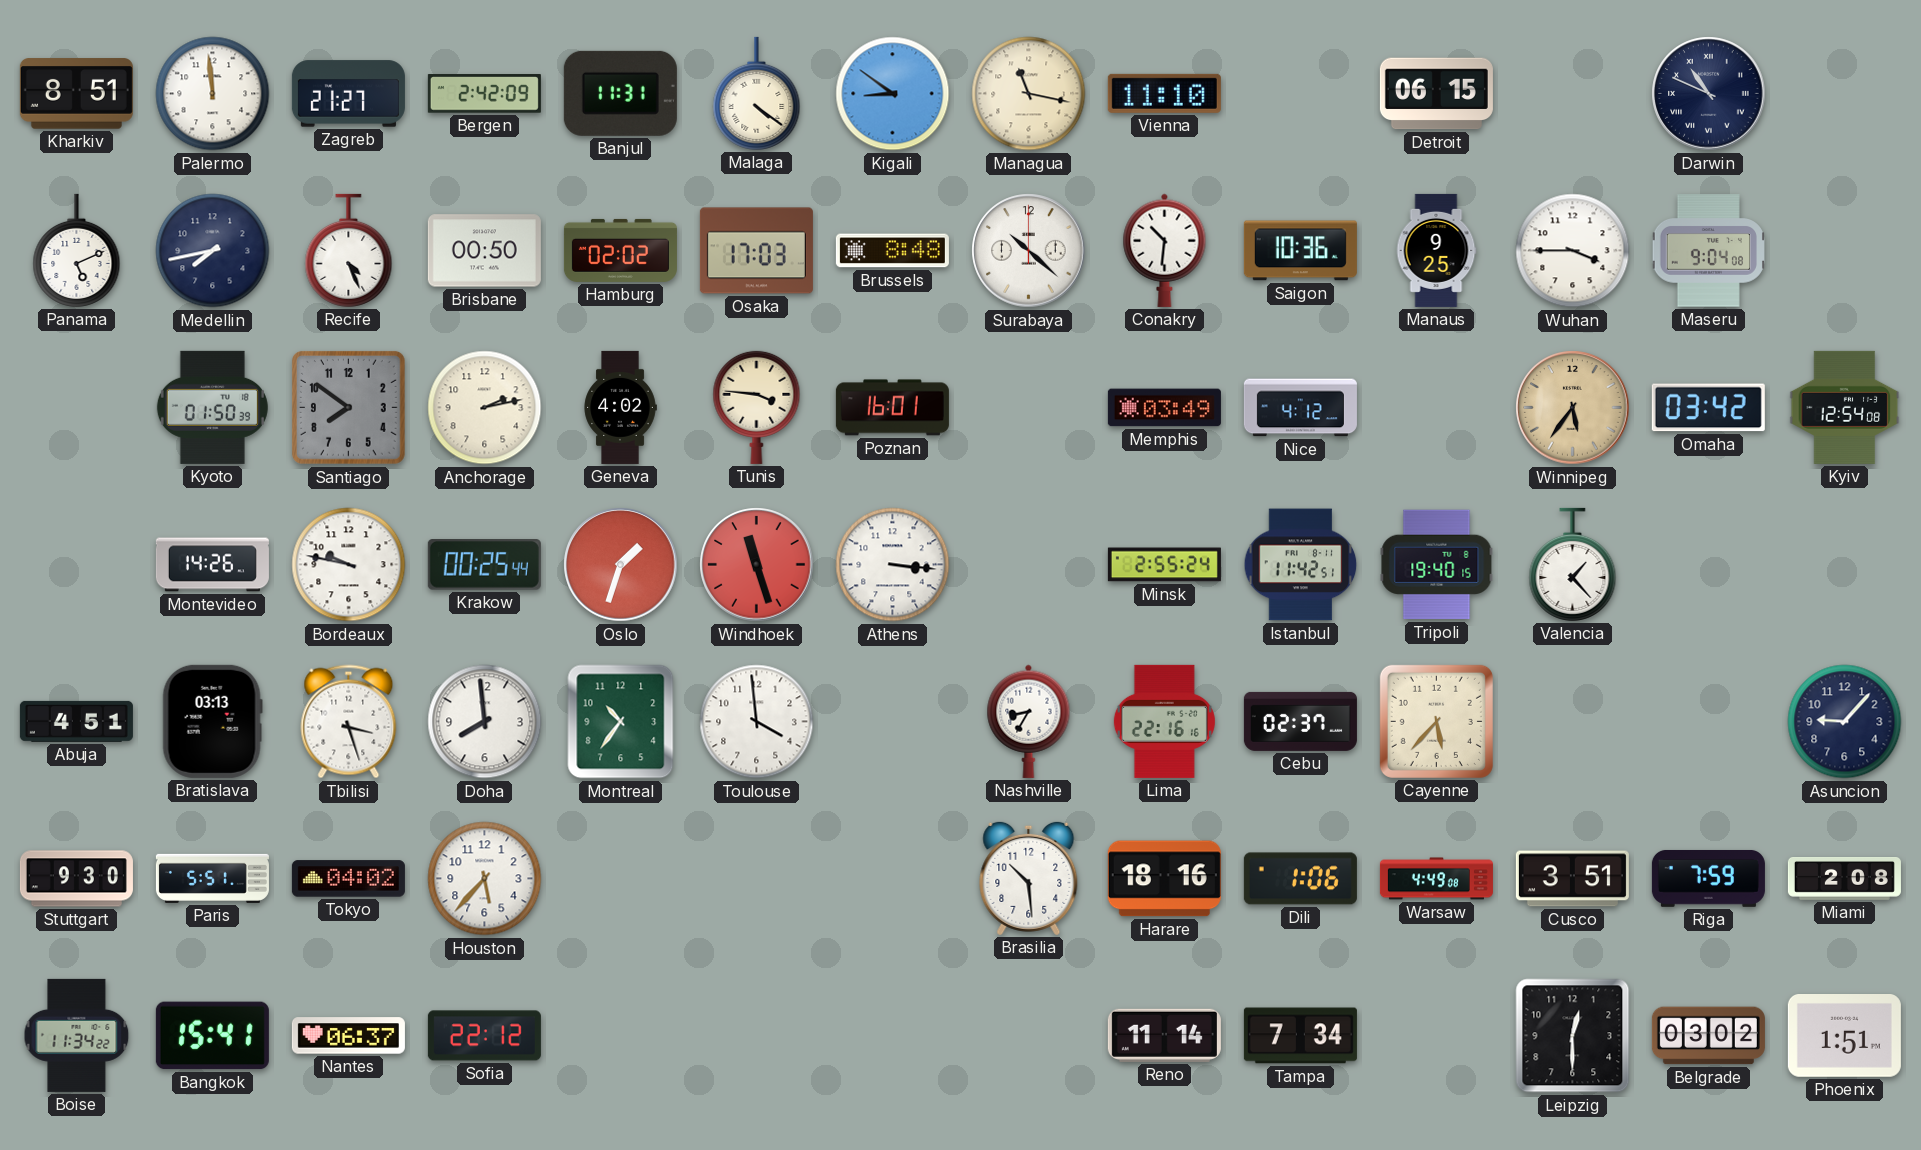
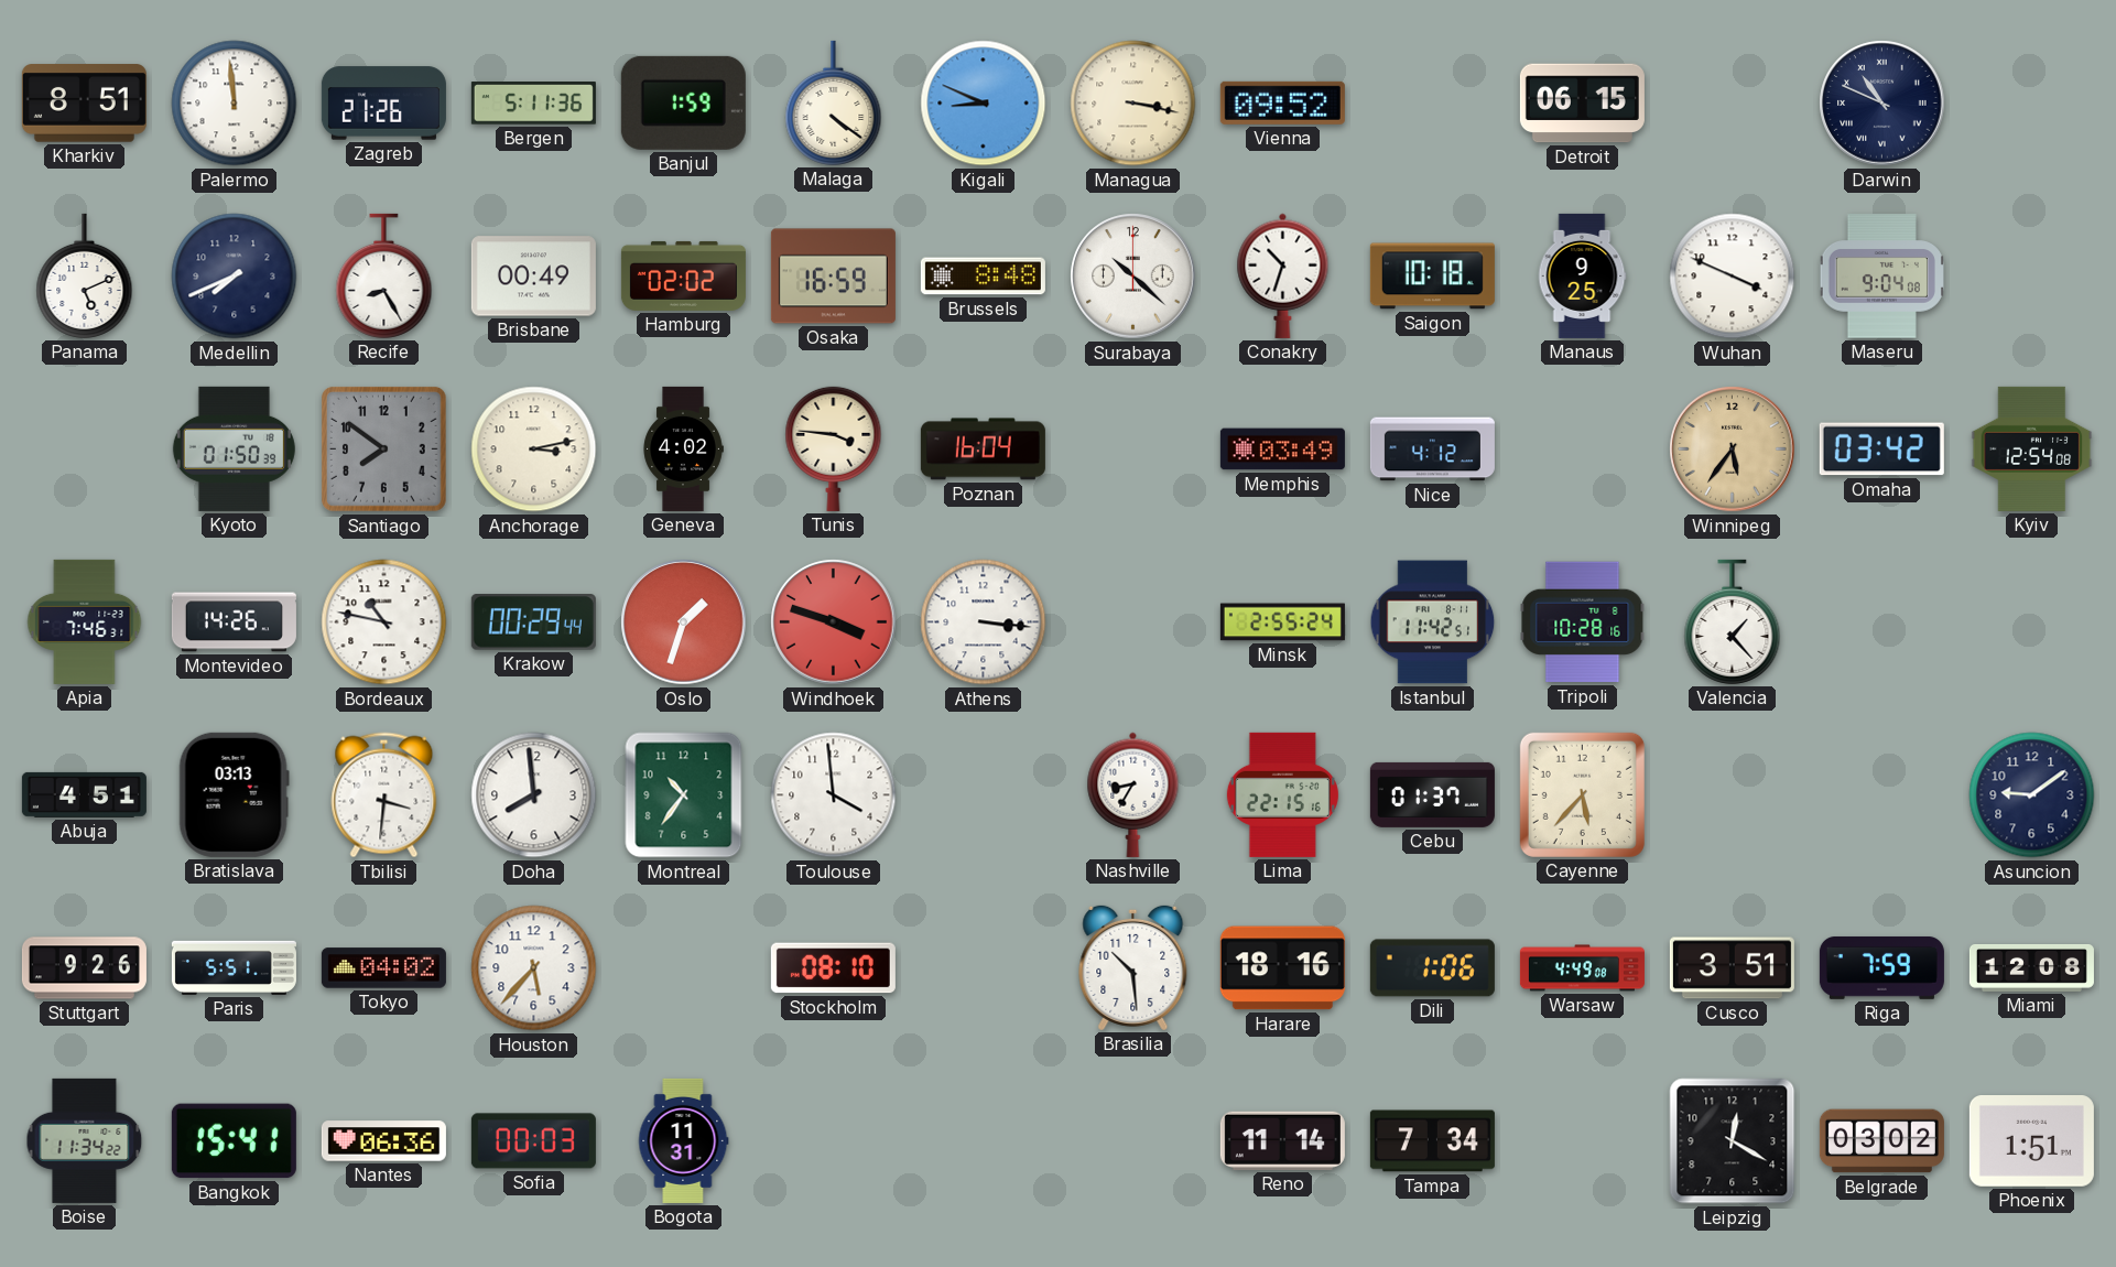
Zagreb: 21:27 -> 21:26
Bergen: 2:42 -> 5:11
Banjul: 11:31 -> 1:59
Kigali: 8:51 -> 8:49
Managua: 11:17 -> 3:17
Vienna: 11:10 -> 09:52
Medellin: 7:43 -> 7:41
Recife: 4:26 -> 8:25
Brisbane: 00:50 -> 00:49
Osaka: 17:03 -> 16:59
Conakry: 10:31 -> 10:33
Saigon: 10:36 -> 10:18
Wuhan: 3:45 -> 3:49
Anchorage: 2:13 -> 3:13
Poznan: 16:01 -> 16:04
Apia: none -> 7:46
Bordeaux: 9:47 -> 10:47
Krakow: 00:25 -> 00:29
Windhoek: 11:27 -> 3:48
Tripoli: 19:40 -> 10:28
Tbilisi: 3:27 -> 3:31
Lima: 22:16 -> 22:15
Cebu: 02:37 -> 01:37
Asuncion: 9:07 -> 9:09
Stuttgart: 9:30 -> 9:26
Stockholm: none -> 08:10
Miami: 2:08 -> 12:08
Nantes: 06:37 -> 06:36
Sofia: 22:12 -> 00:03
Bogota: none -> 11:31
Leipzig: 12:30 -> 12:20
